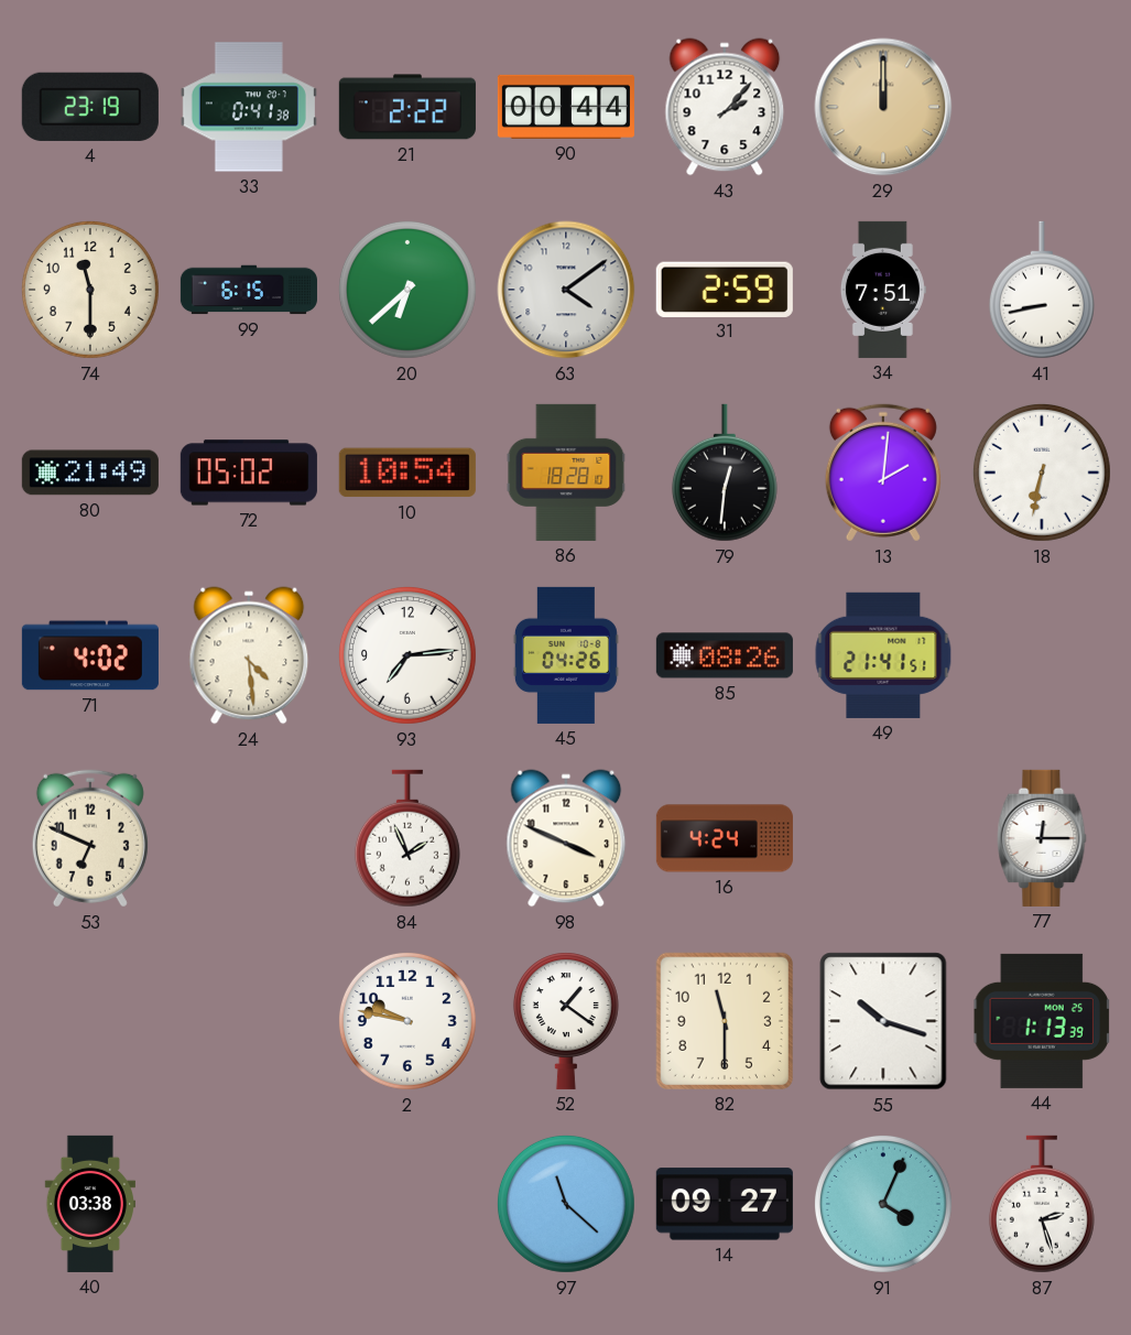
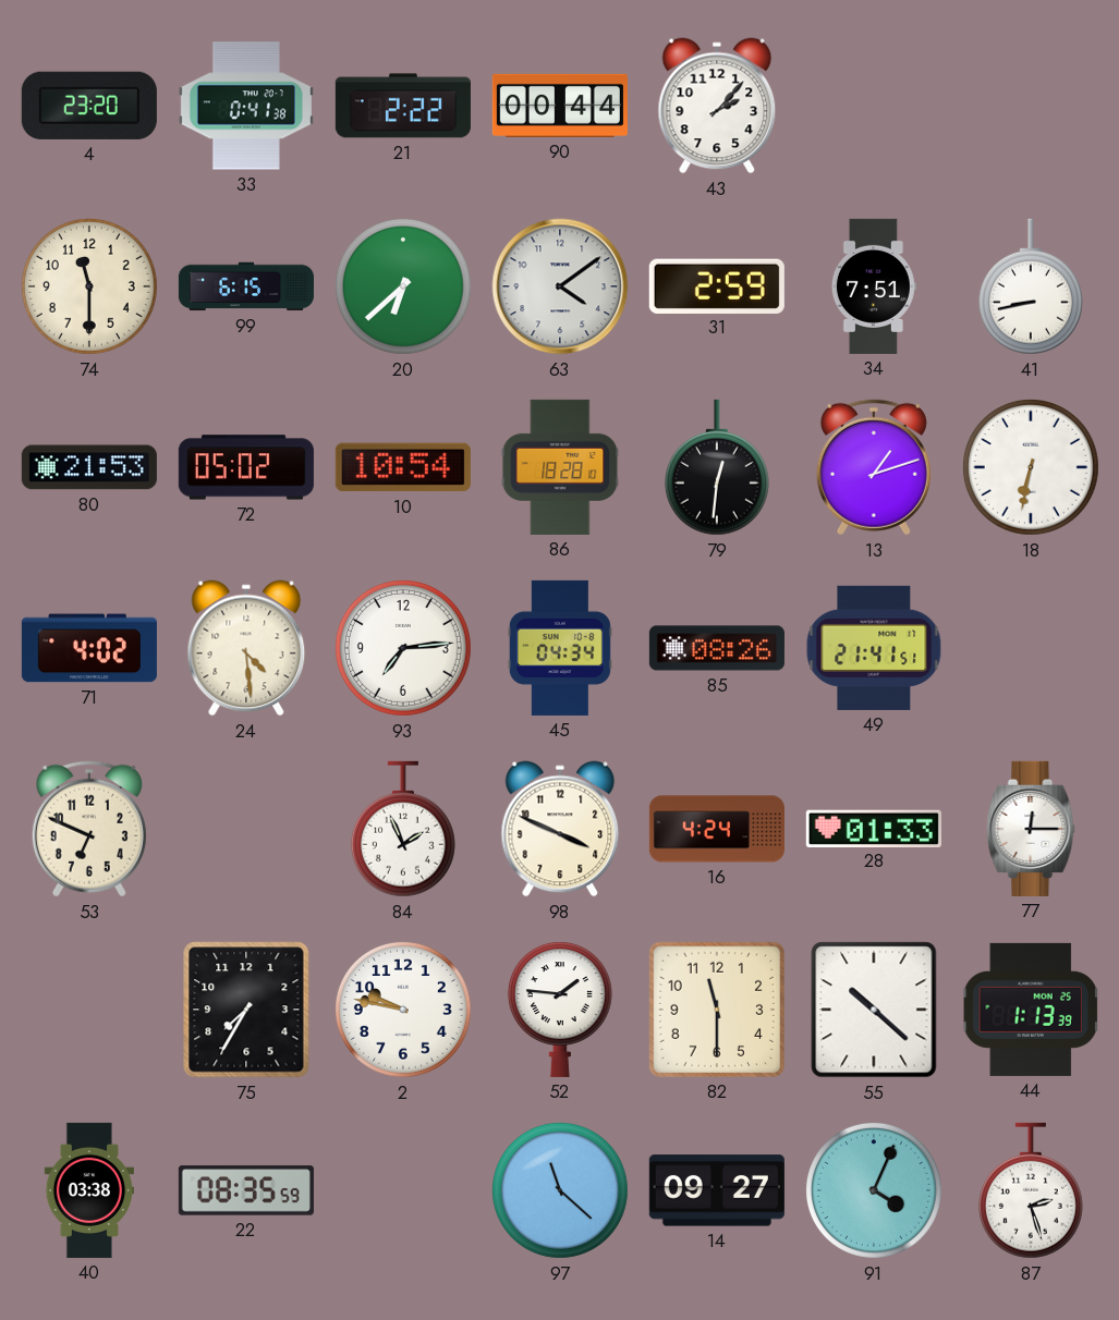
4: 23:19 -> 23:20
29: 12:00 -> none
80: 21:49 -> 21:53
13: 2:01 -> 1:12
45: 04:26 -> 04:34
28: none -> 01:33
75: none -> 7:35
52: 1:21 -> 1:46
55: 10:18 -> 10:22
22: none -> 08:35
